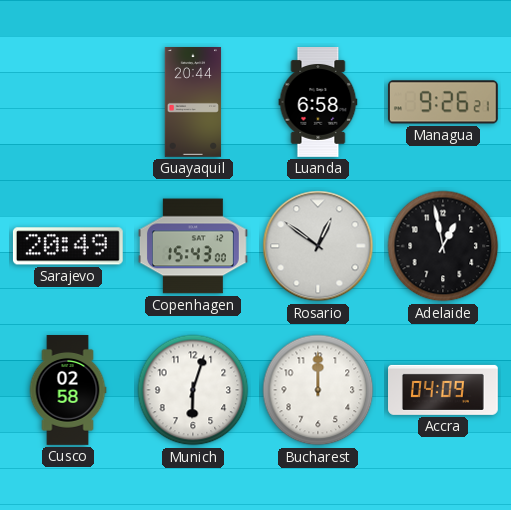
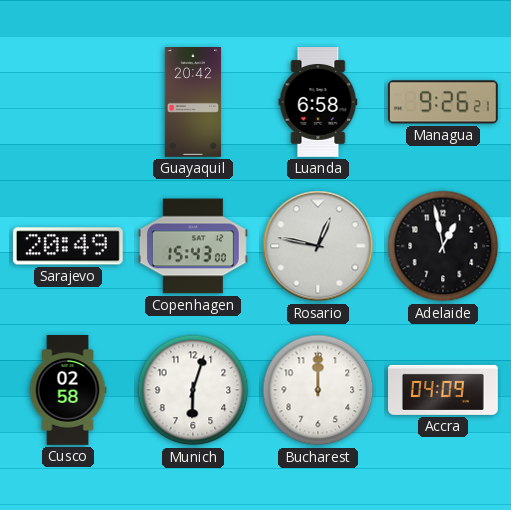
Guayaquil: 20:44 -> 20:42
Rosario: 12:51 -> 12:47
